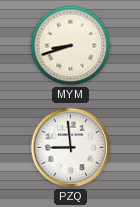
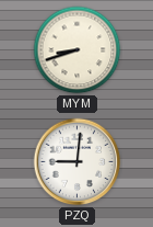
PZQ: 8:59 -> 9:01
